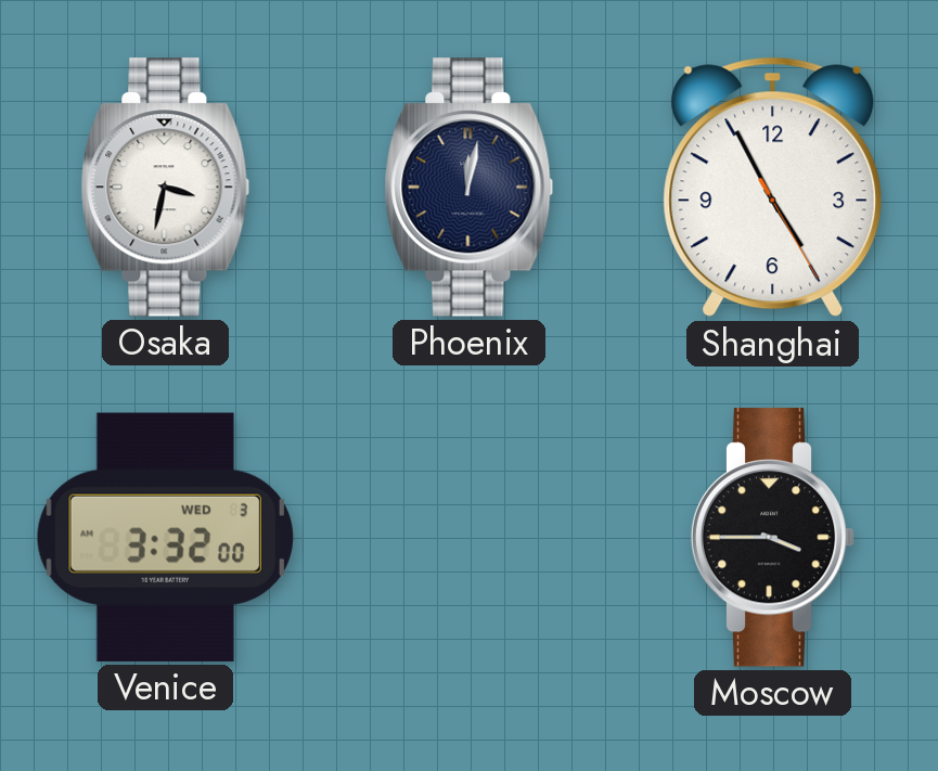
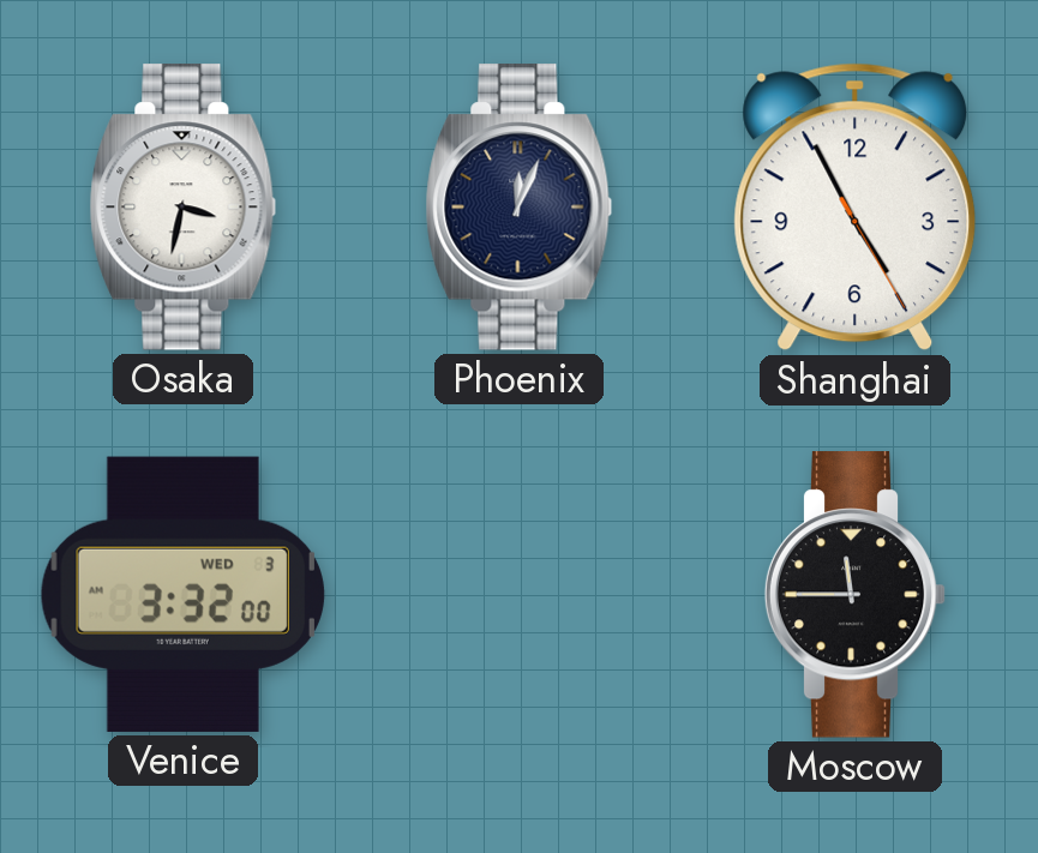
Phoenix: 12:02 -> 12:04
Moscow: 3:45 -> 11:45
